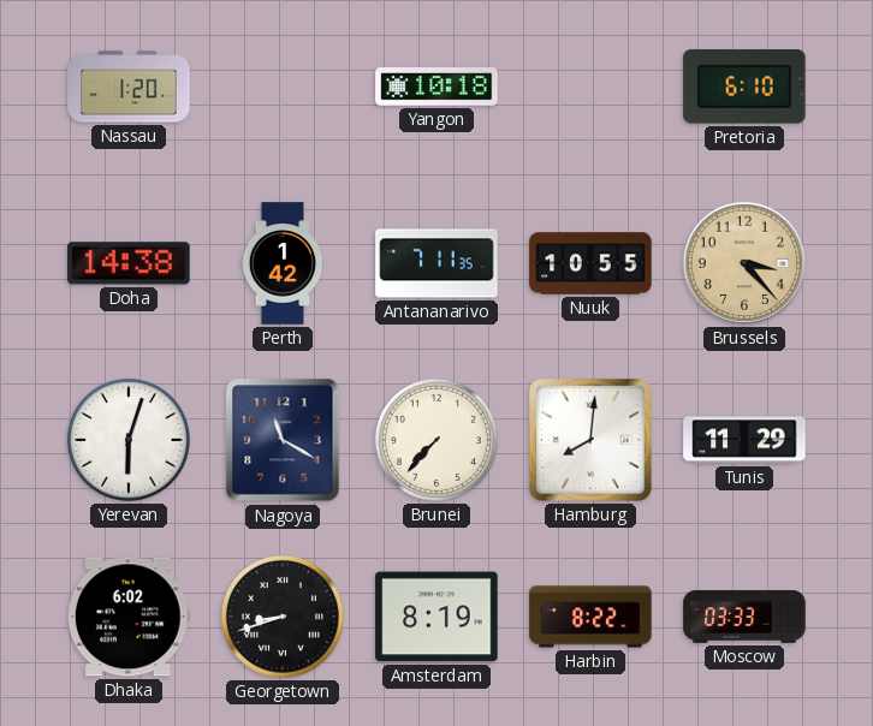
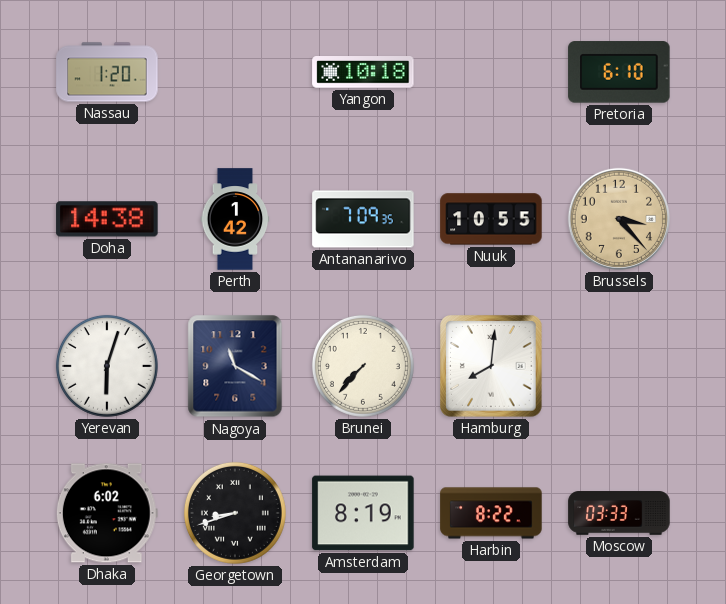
Antananarivo: 7:11 -> 7:09
Tunis: 11:29 -> none
